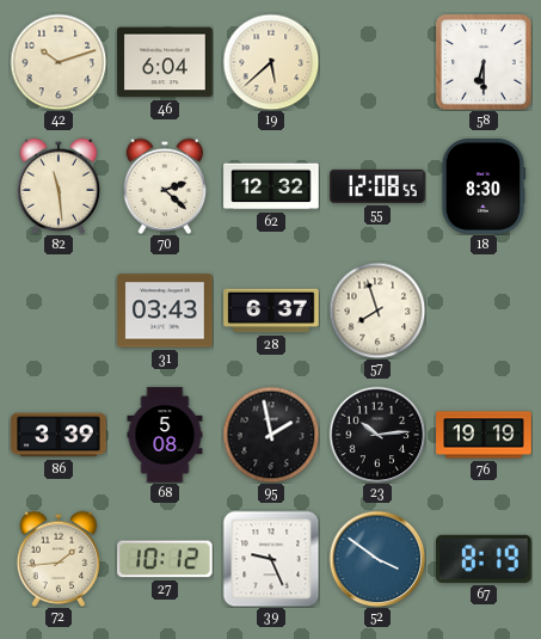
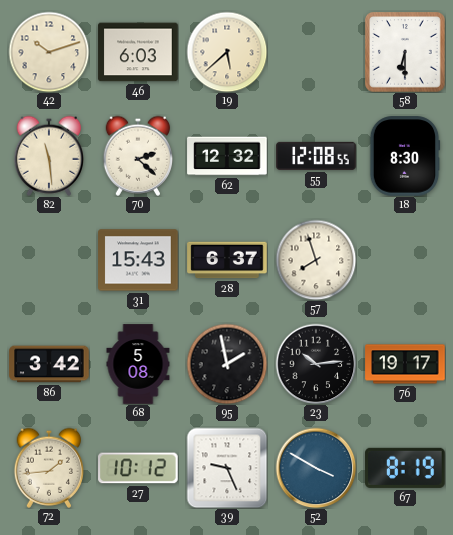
46: 6:04 -> 6:03
31: 03:43 -> 15:43
86: 3:39 -> 3:42
76: 19:19 -> 19:17
52: 3:51 -> 3:50
